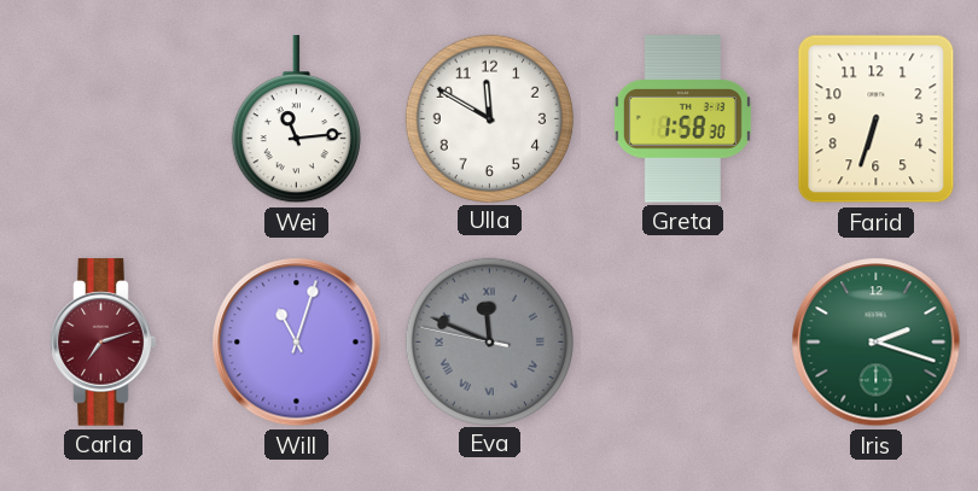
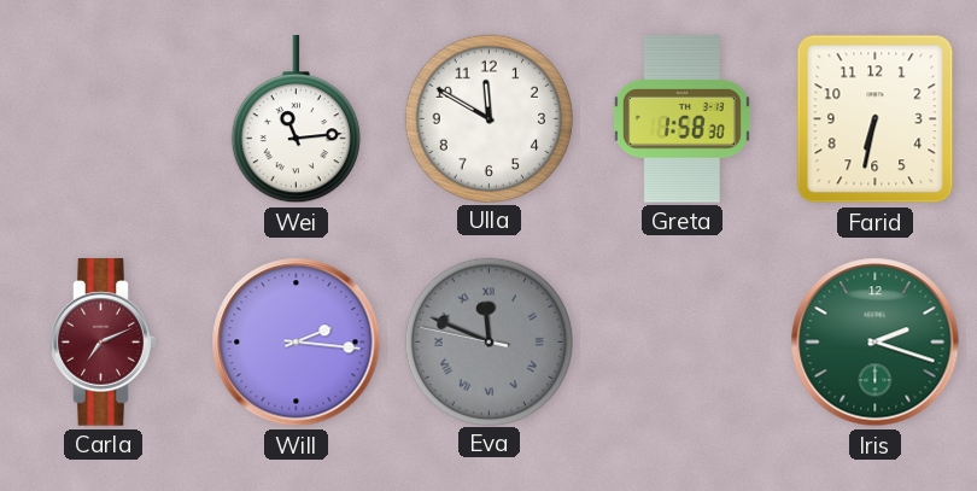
Farid: 6:33 -> 6:32
Carla: 7:12 -> 7:11
Will: 11:03 -> 2:16
